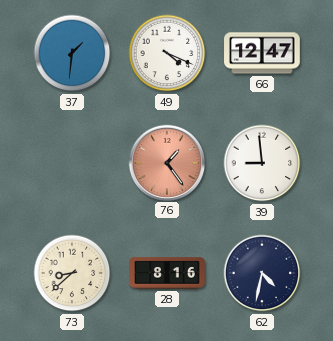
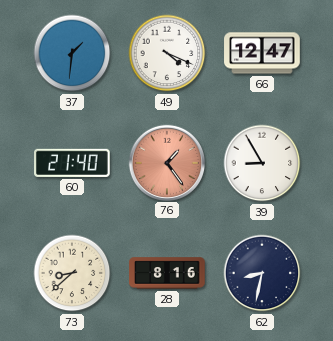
60: none -> 21:40
39: 8:59 -> 8:55
62: 4:32 -> 8:32
